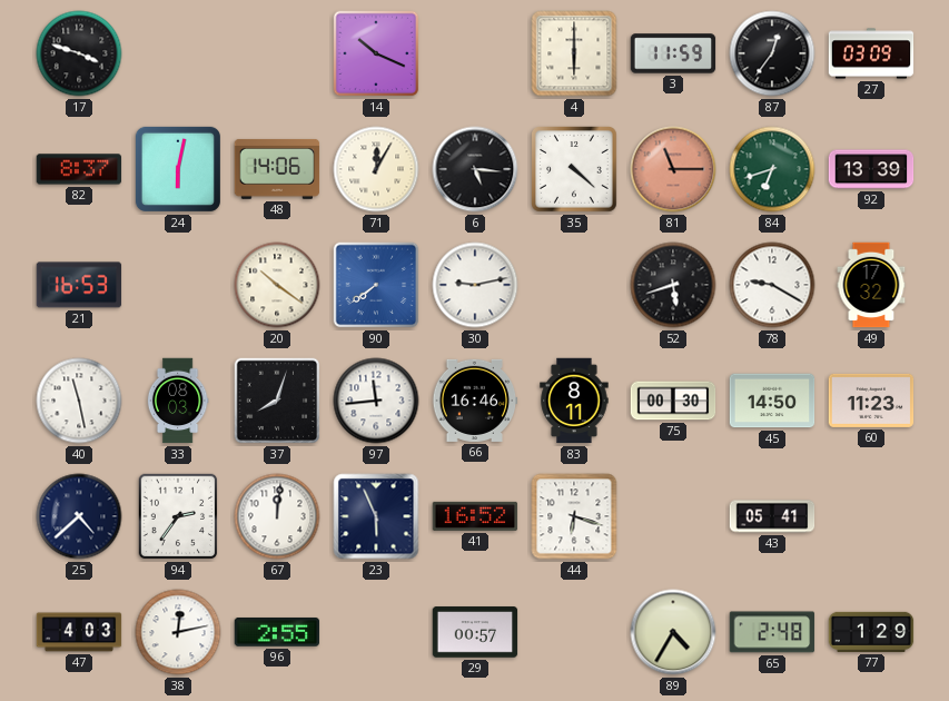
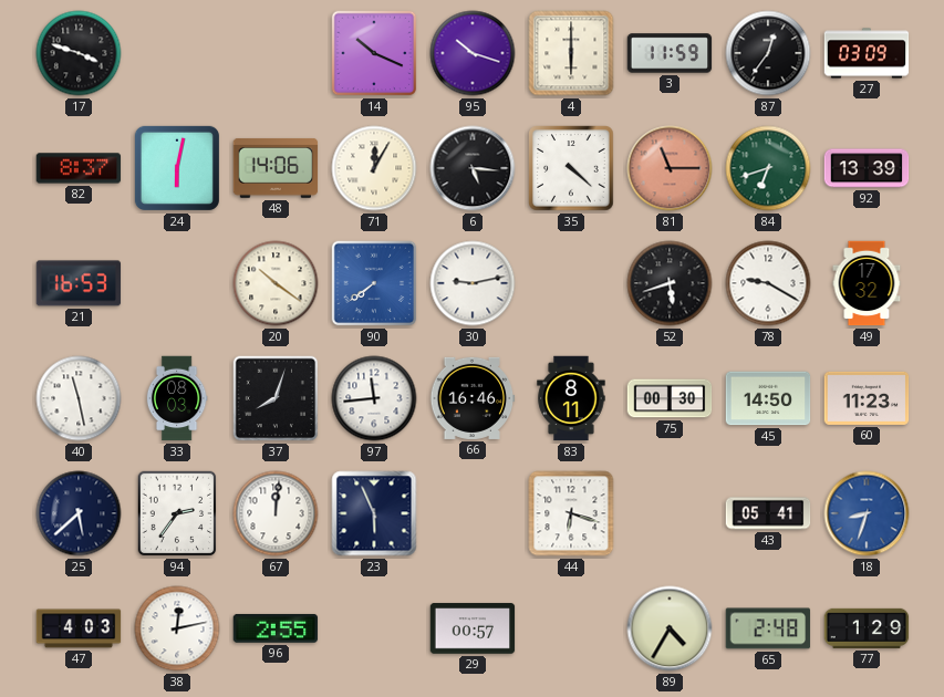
95: none -> 10:18
25: 4:38 -> 5:38
41: 16:52 -> none
18: none -> 8:33
